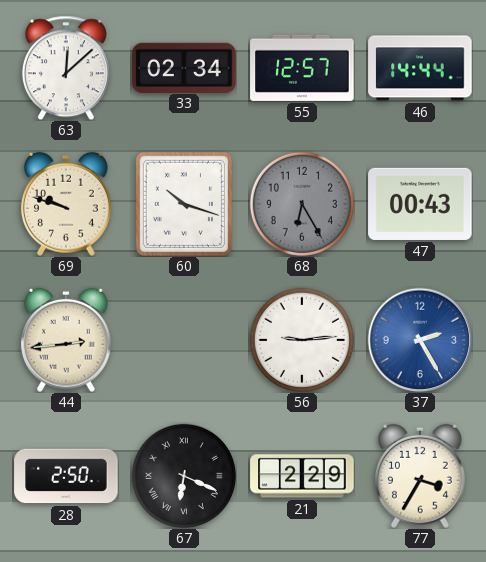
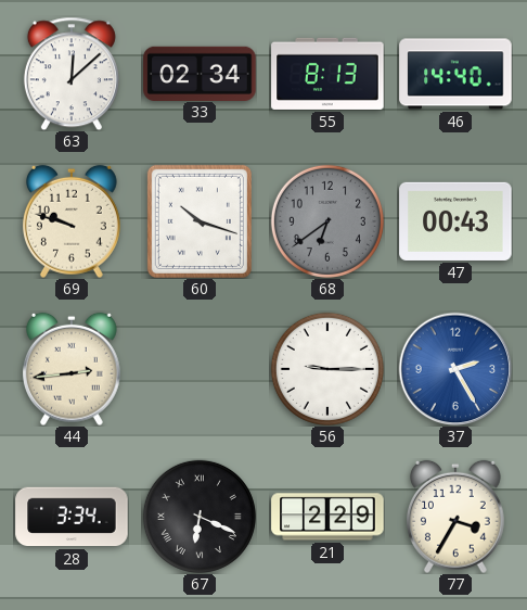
55: 12:57 -> 8:13
46: 14:44 -> 14:40
68: 6:25 -> 6:39
56: 9:14 -> 9:15
28: 2:50 -> 3:34
